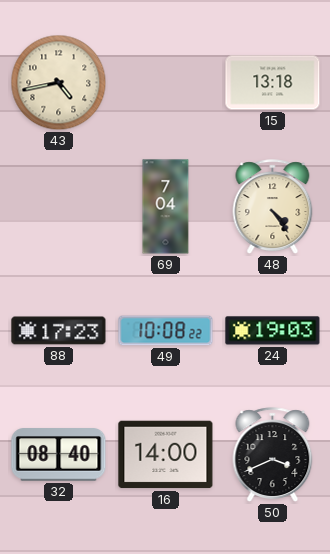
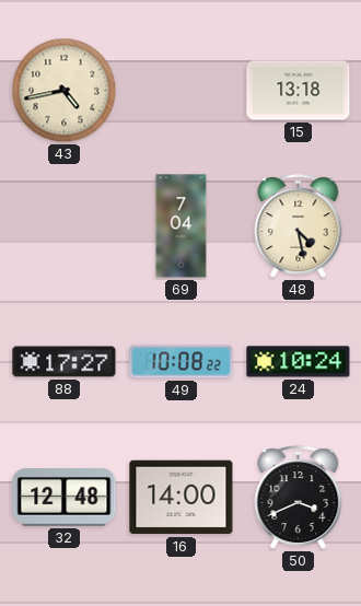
48: 4:24 -> 4:28
88: 17:23 -> 17:27
24: 19:03 -> 10:24
32: 08:40 -> 12:48
